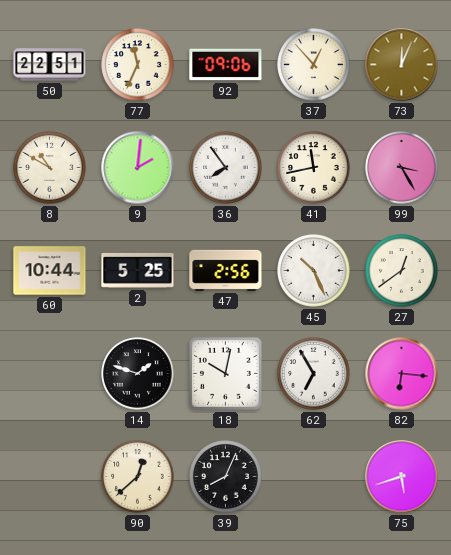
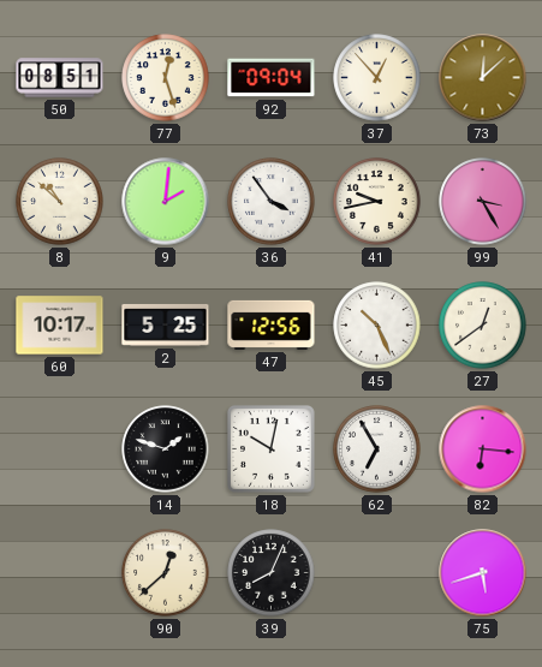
50: 22:51 -> 08:51
77: 11:34 -> 12:27
92: 09:06 -> 09:04
73: 12:04 -> 12:08
8: 10:50 -> 10:52
36: 7:54 -> 3:54
41: 11:43 -> 9:43
60: 10:44 -> 10:17
47: 2:56 -> 12:56
